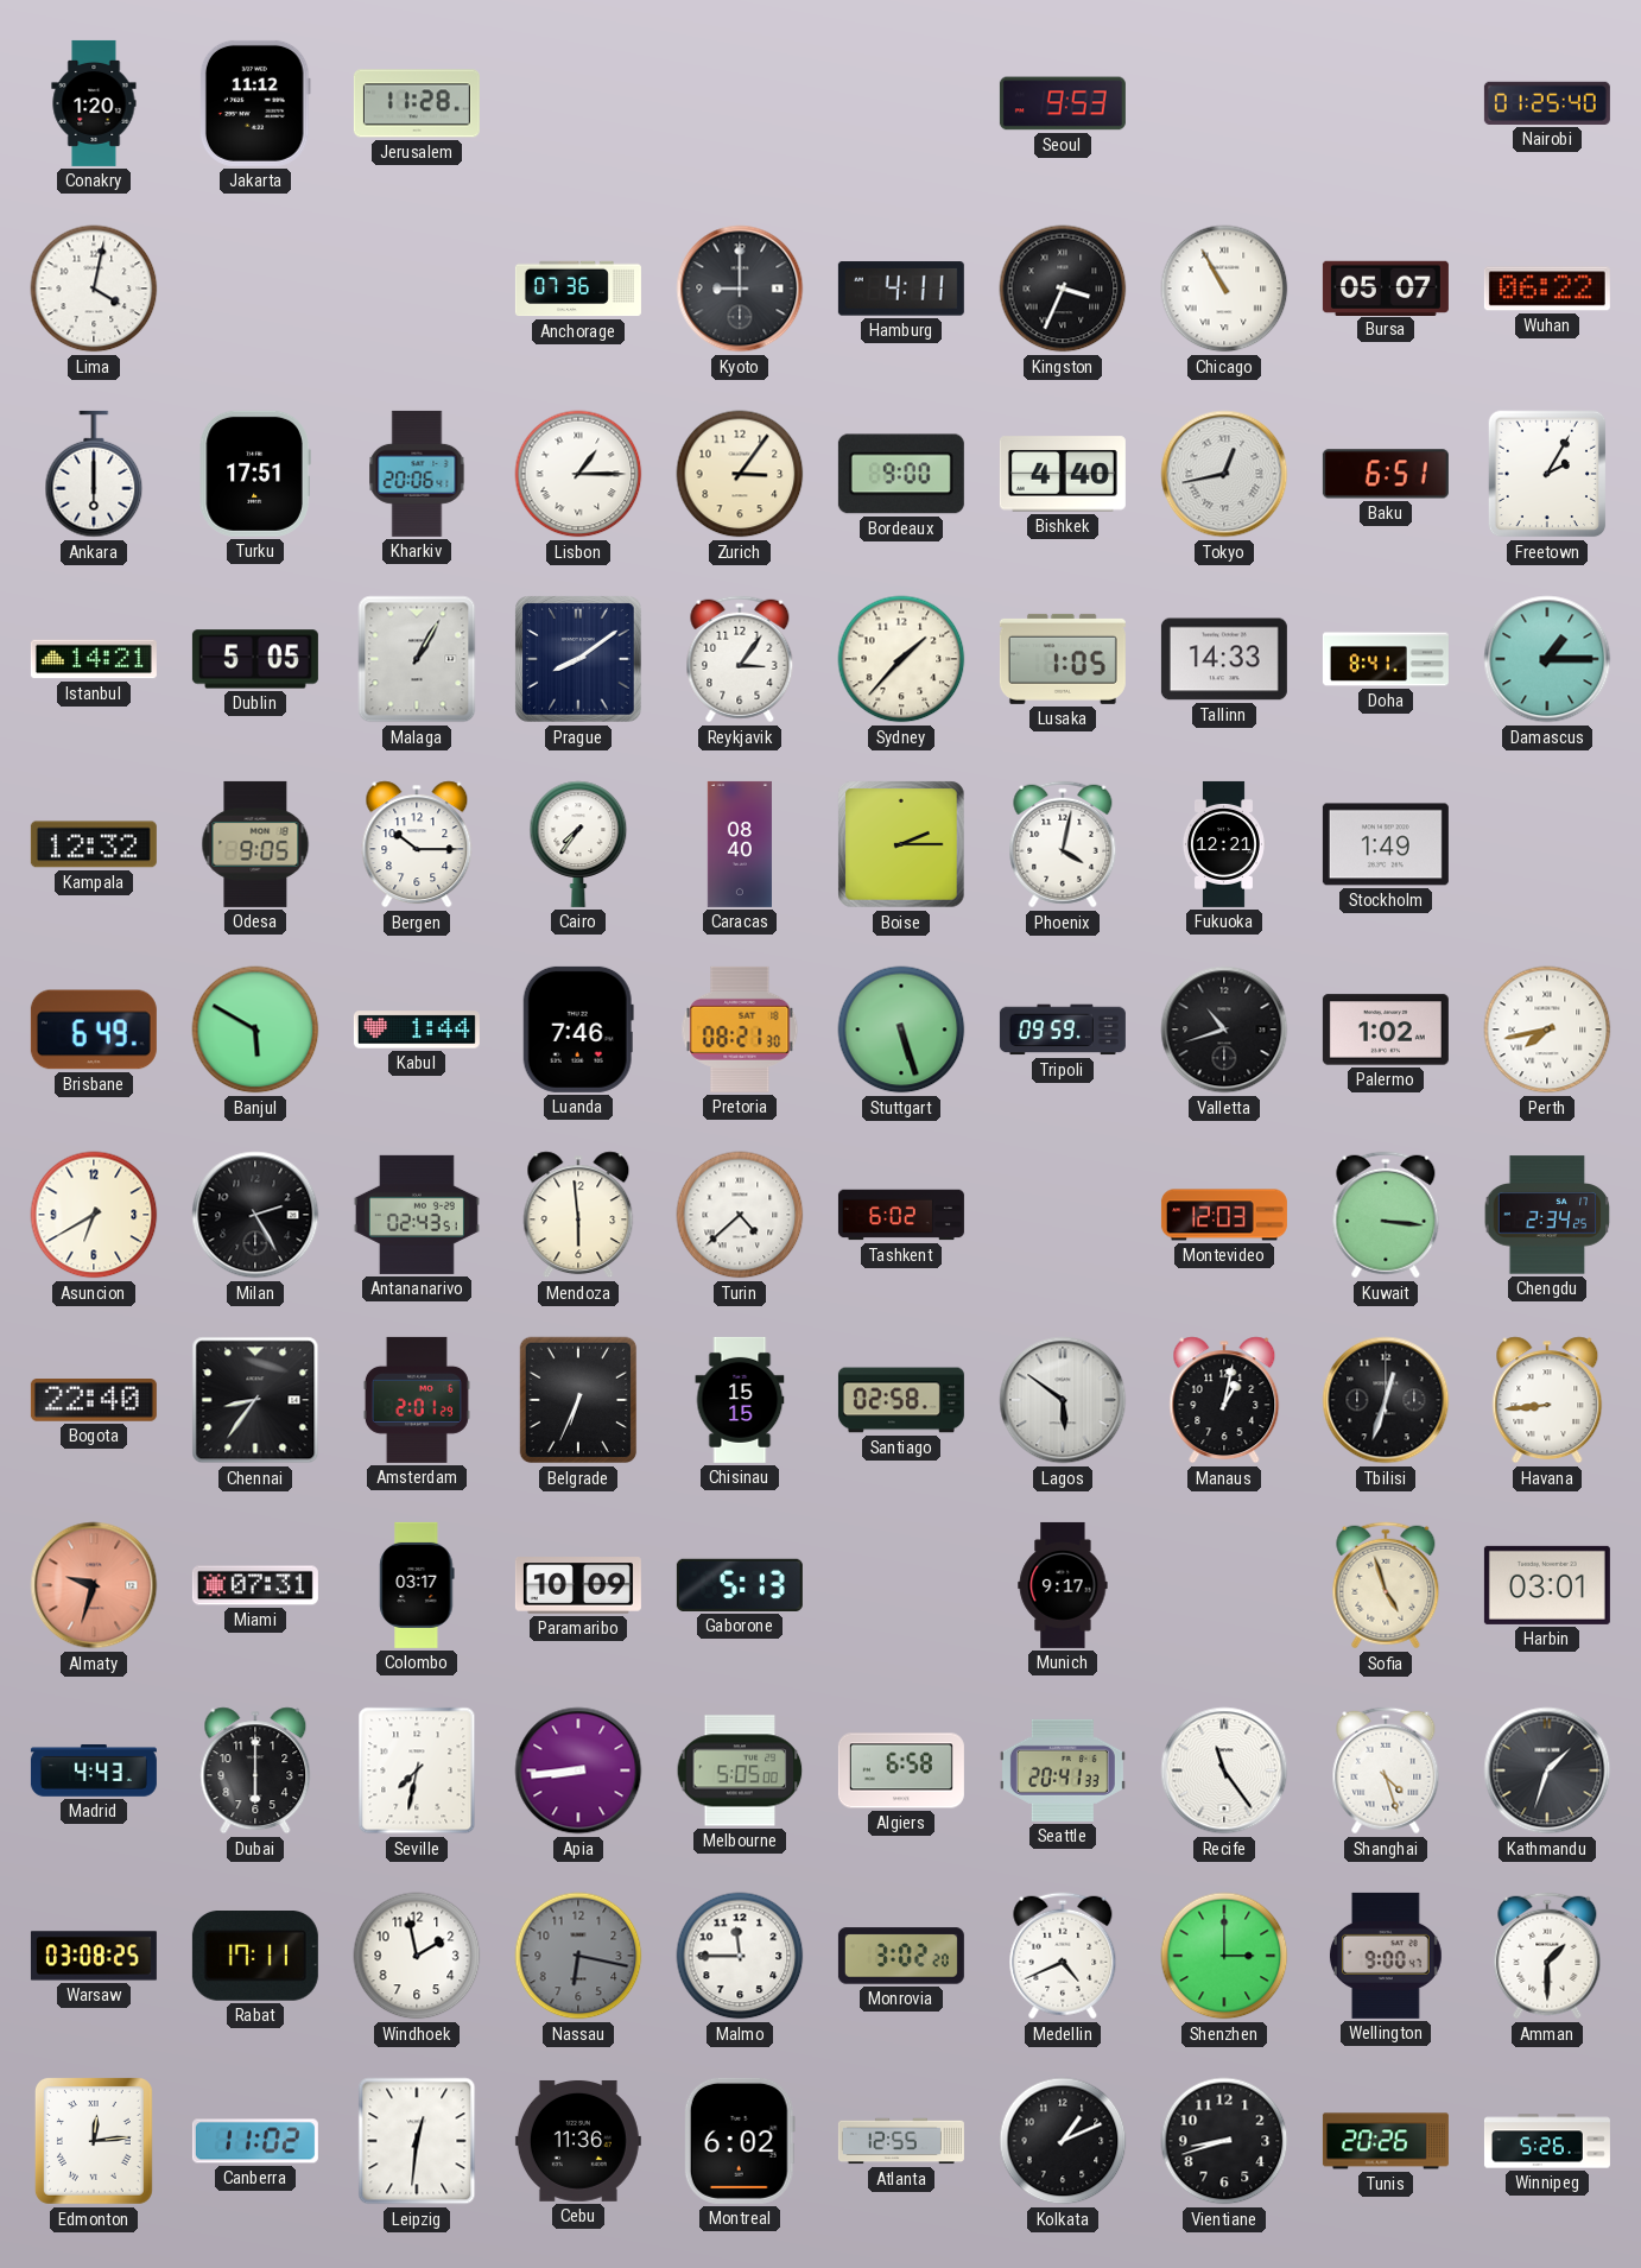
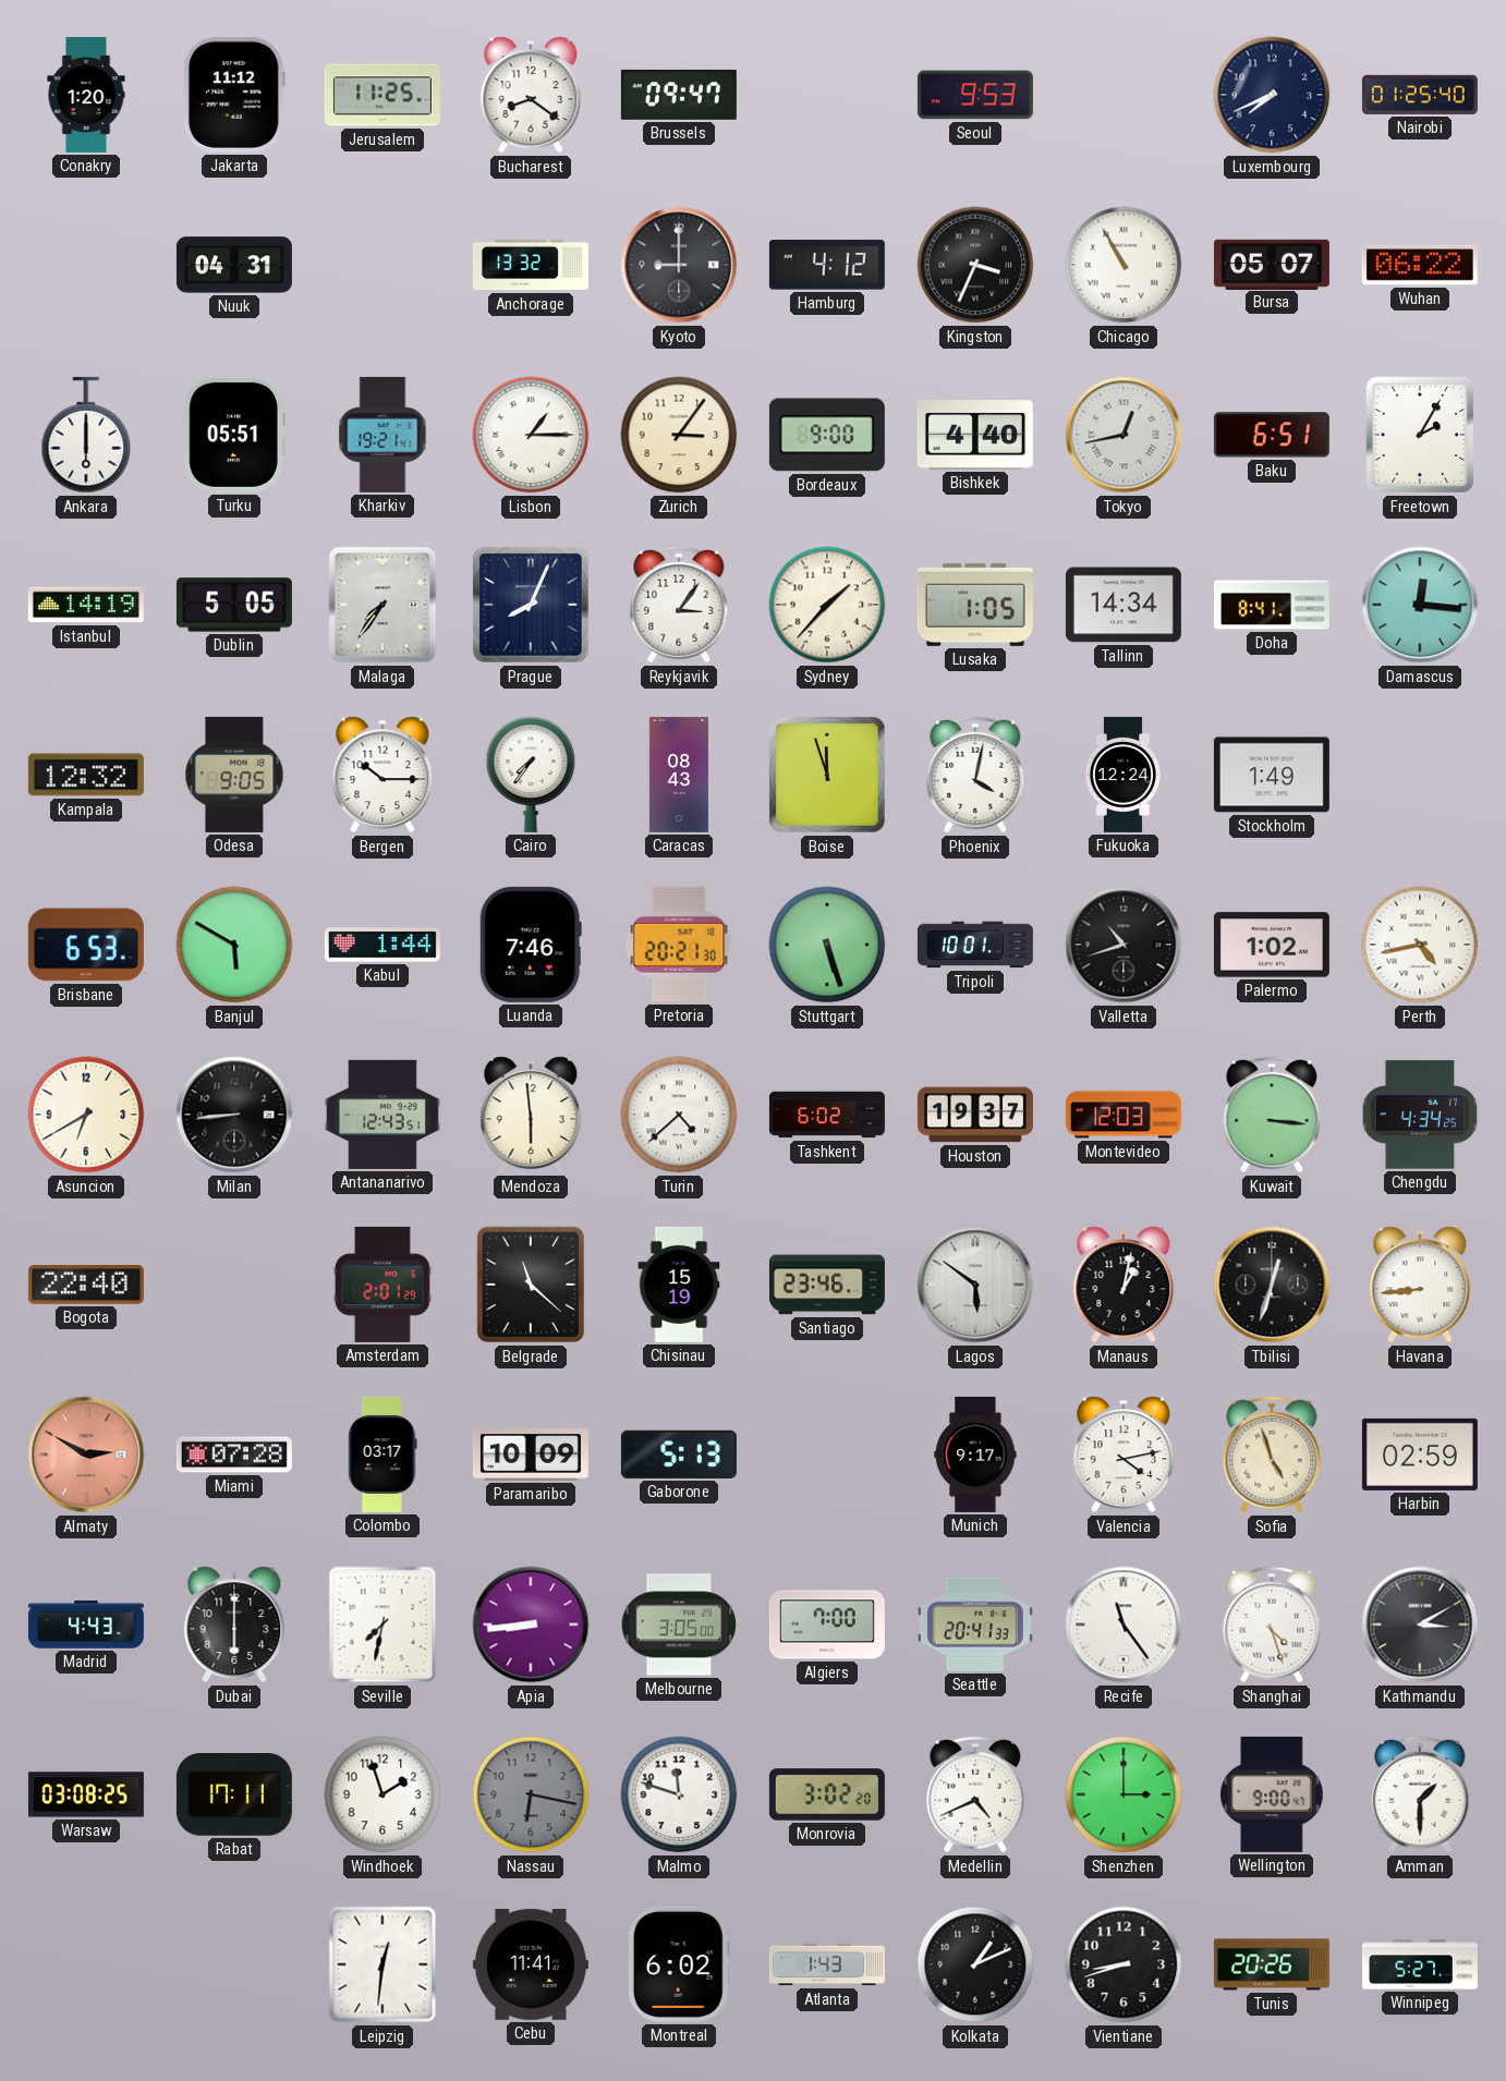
Jerusalem: 11:28 -> 11:25
Bucharest: none -> 8:21
Brussels: none -> 09:47
Luxembourg: none -> 7:41
Lima: 4:02 -> none
Nuuk: none -> 04:31
Anchorage: 07:36 -> 13:32
Hamburg: 4:11 -> 4:12
Turku: 17:51 -> 05:51
Kharkiv: 20:06 -> 19:21
Istanbul: 14:21 -> 14:19
Malaga: 1:05 -> 7:36
Prague: 8:09 -> 8:04
Tallinn: 14:33 -> 14:34
Damascus: 1:15 -> 12:16
Caracas: 08:40 -> 08:43
Boise: 2:15 -> 11:57
Fukuoka: 12:21 -> 12:24
Brisbane: 6:49 -> 6:53
Pretoria: 08:21 -> 20:21
Tripoli: 09:59 -> 10:01
Perth: 7:43 -> 4:43
Milan: 2:25 -> 8:44
Antananarivo: 02:43 -> 12:43
Houston: none -> 19:37
Chengdu: 2:34 -> 4:34
Chennai: 8:36 -> none
Belgrade: 6:34 -> 11:22
Chisinau: 15:15 -> 15:19
Santiago: 02:58 -> 23:46
Almaty: 9:33 -> 2:50
Miami: 07:31 -> 07:28
Valencia: none -> 4:13
Harbin: 03:01 -> 02:59
Melbourne: 5:05 -> 3:05
Algiers: 6:58 -> 7:00
Kathmandu: 1:33 -> 3:10
Windhoek: 1:58 -> 1:57
Malmo: 11:45 -> 11:48
Edmonton: 12:14 -> none
Canberra: 11:02 -> none
Cebu: 11:36 -> 11:41
Atlanta: 12:55 -> 1:43
Winnipeg: 5:26 -> 5:27
